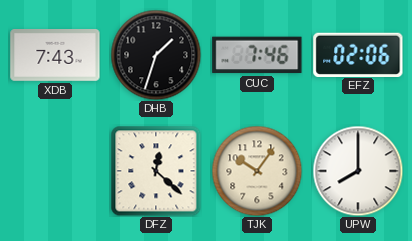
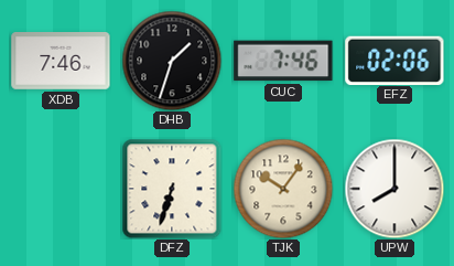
XDB: 7:43 -> 7:46
DFZ: 12:22 -> 6:33
